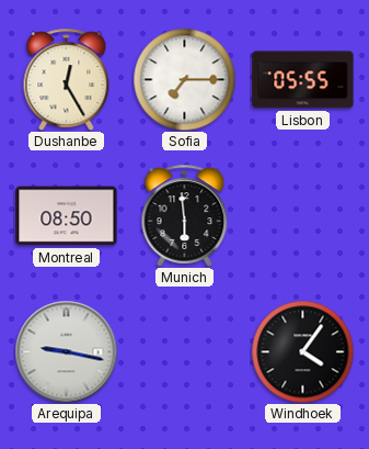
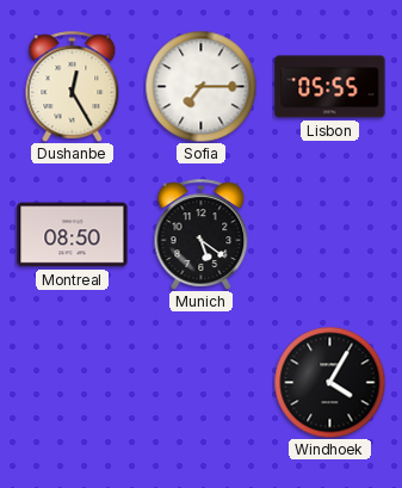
Munich: 5:59 -> 5:21
Arequipa: 9:17 -> none
Windhoek: 4:06 -> 4:05
